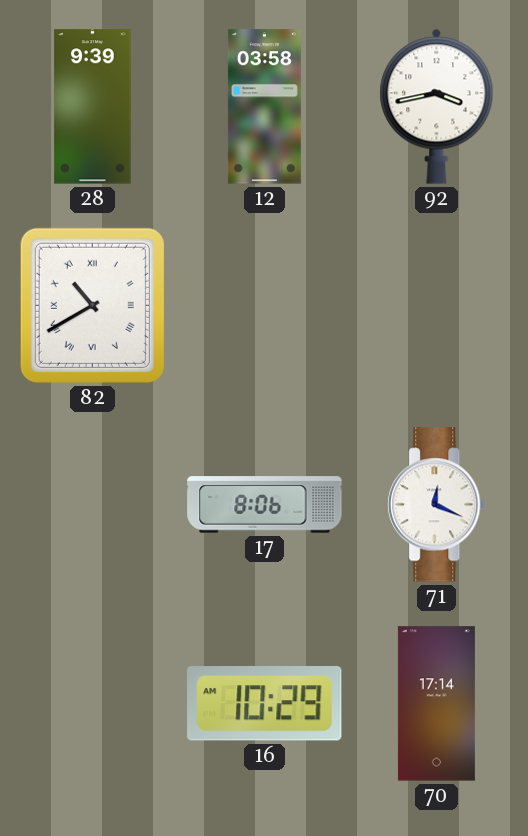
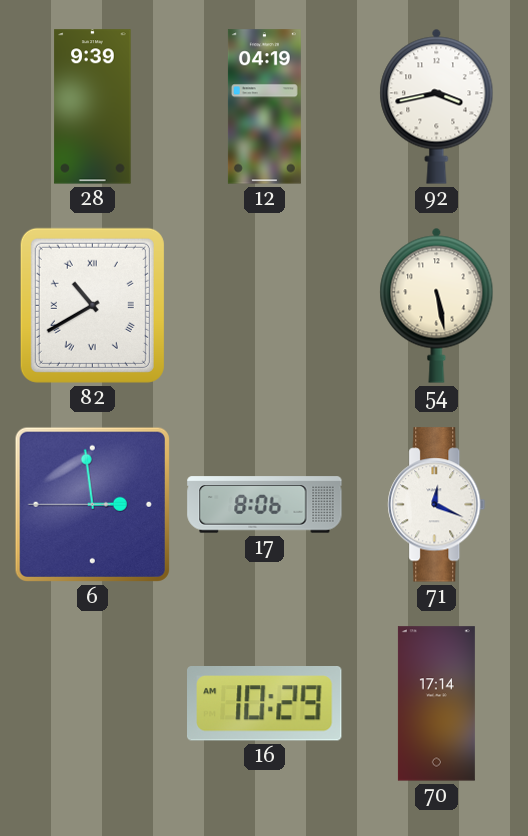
12: 03:58 -> 04:19
54: none -> 5:28
6: none -> 2:58
